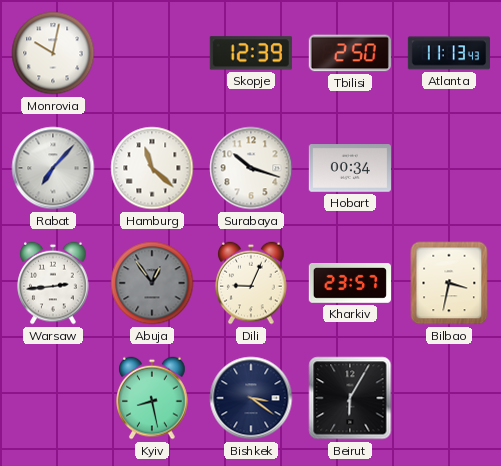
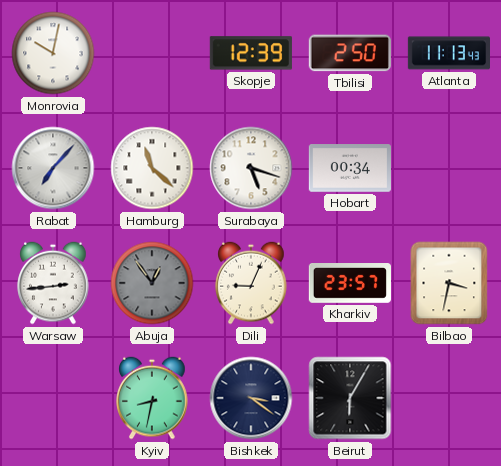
Surabaya: 10:18 -> 5:18
Kyiv: 8:28 -> 8:32
